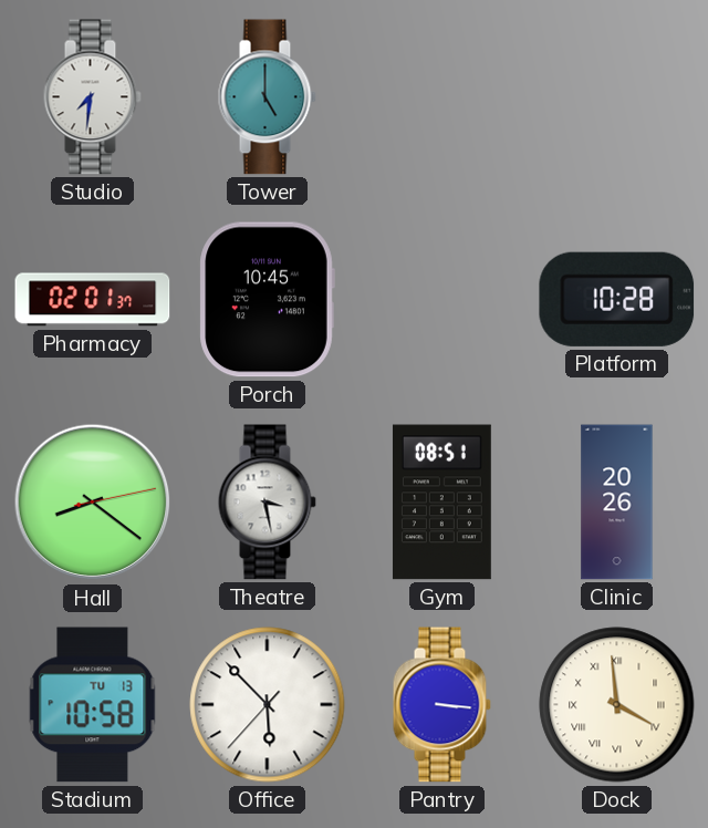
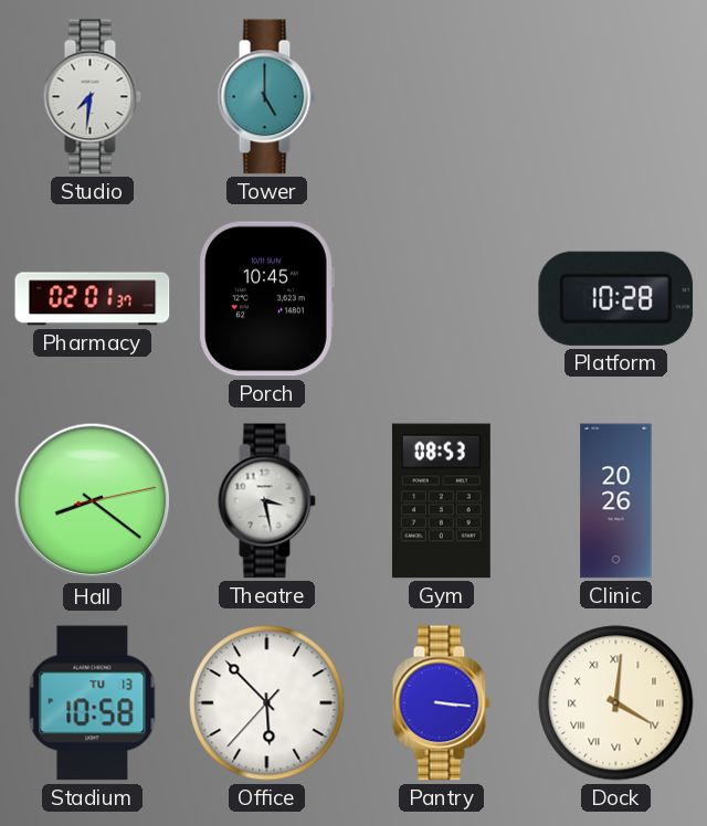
Gym: 08:51 -> 08:53
Dock: 3:59 -> 4:01
